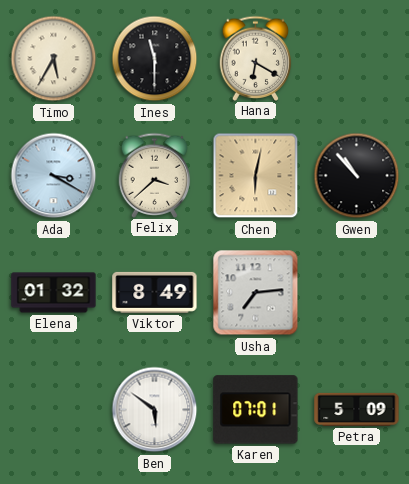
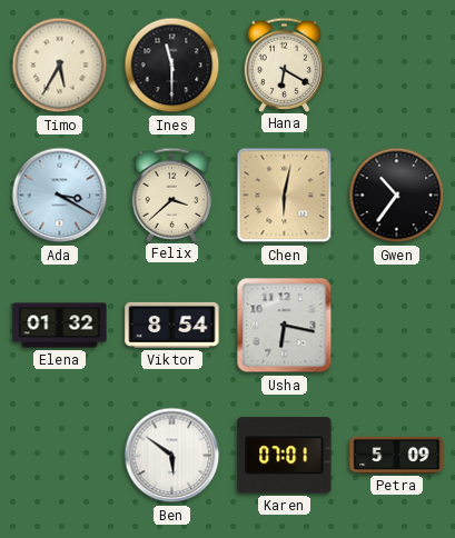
Gwen: 10:53 -> 10:36
Viktor: 8:49 -> 8:54
Usha: 7:14 -> 6:17
